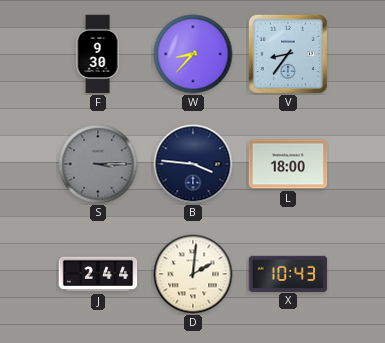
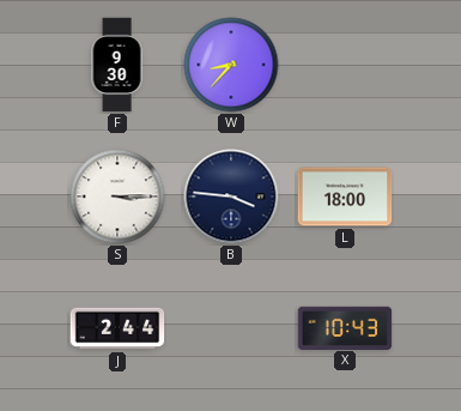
V: 8:36 -> none
S dial: grey -> white
D: 2:01 -> none
